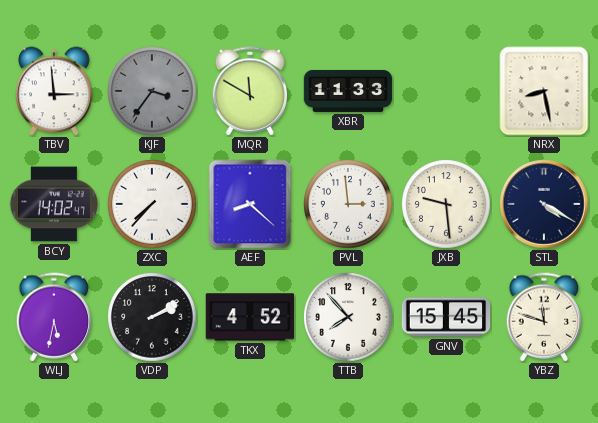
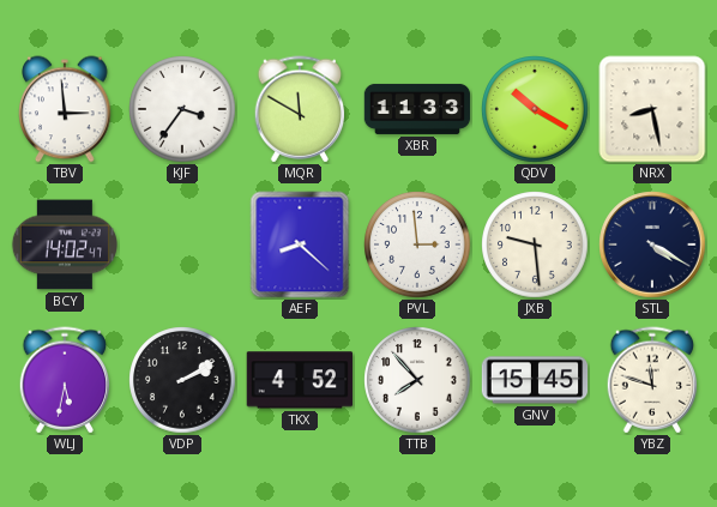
KJF dial: grey -> white
QDV: none -> 10:20
ZXC: 7:37 -> none
